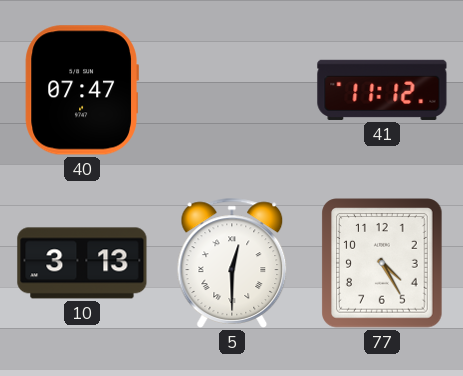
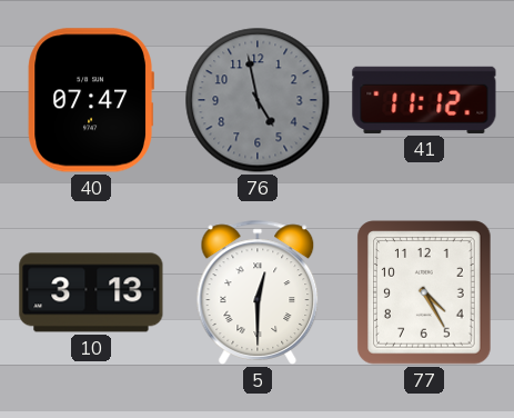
76: none -> 4:58
